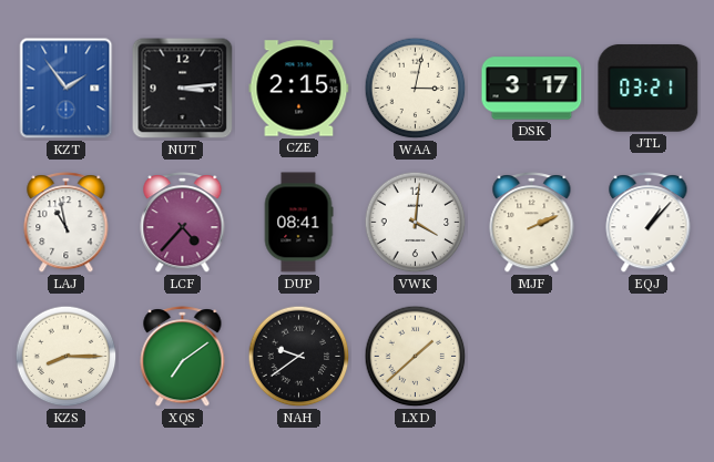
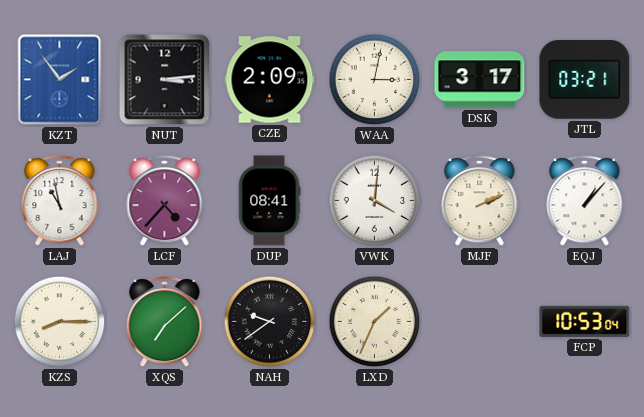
CZE: 2:15 -> 2:09
XQS: 7:09 -> 7:08
LXD: 1:38 -> 1:34
FCP: none -> 10:53
